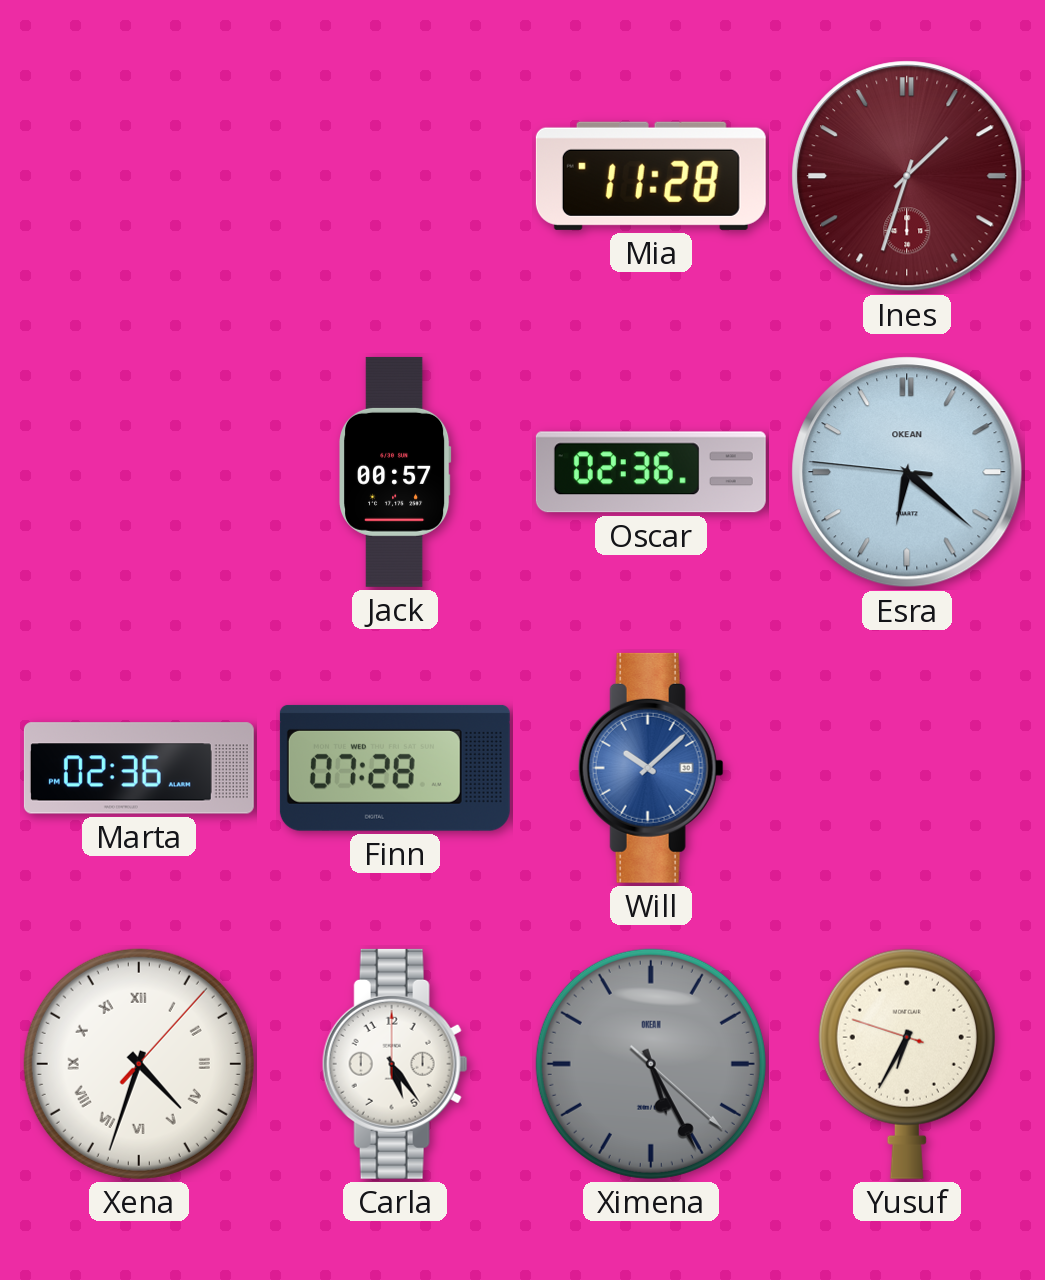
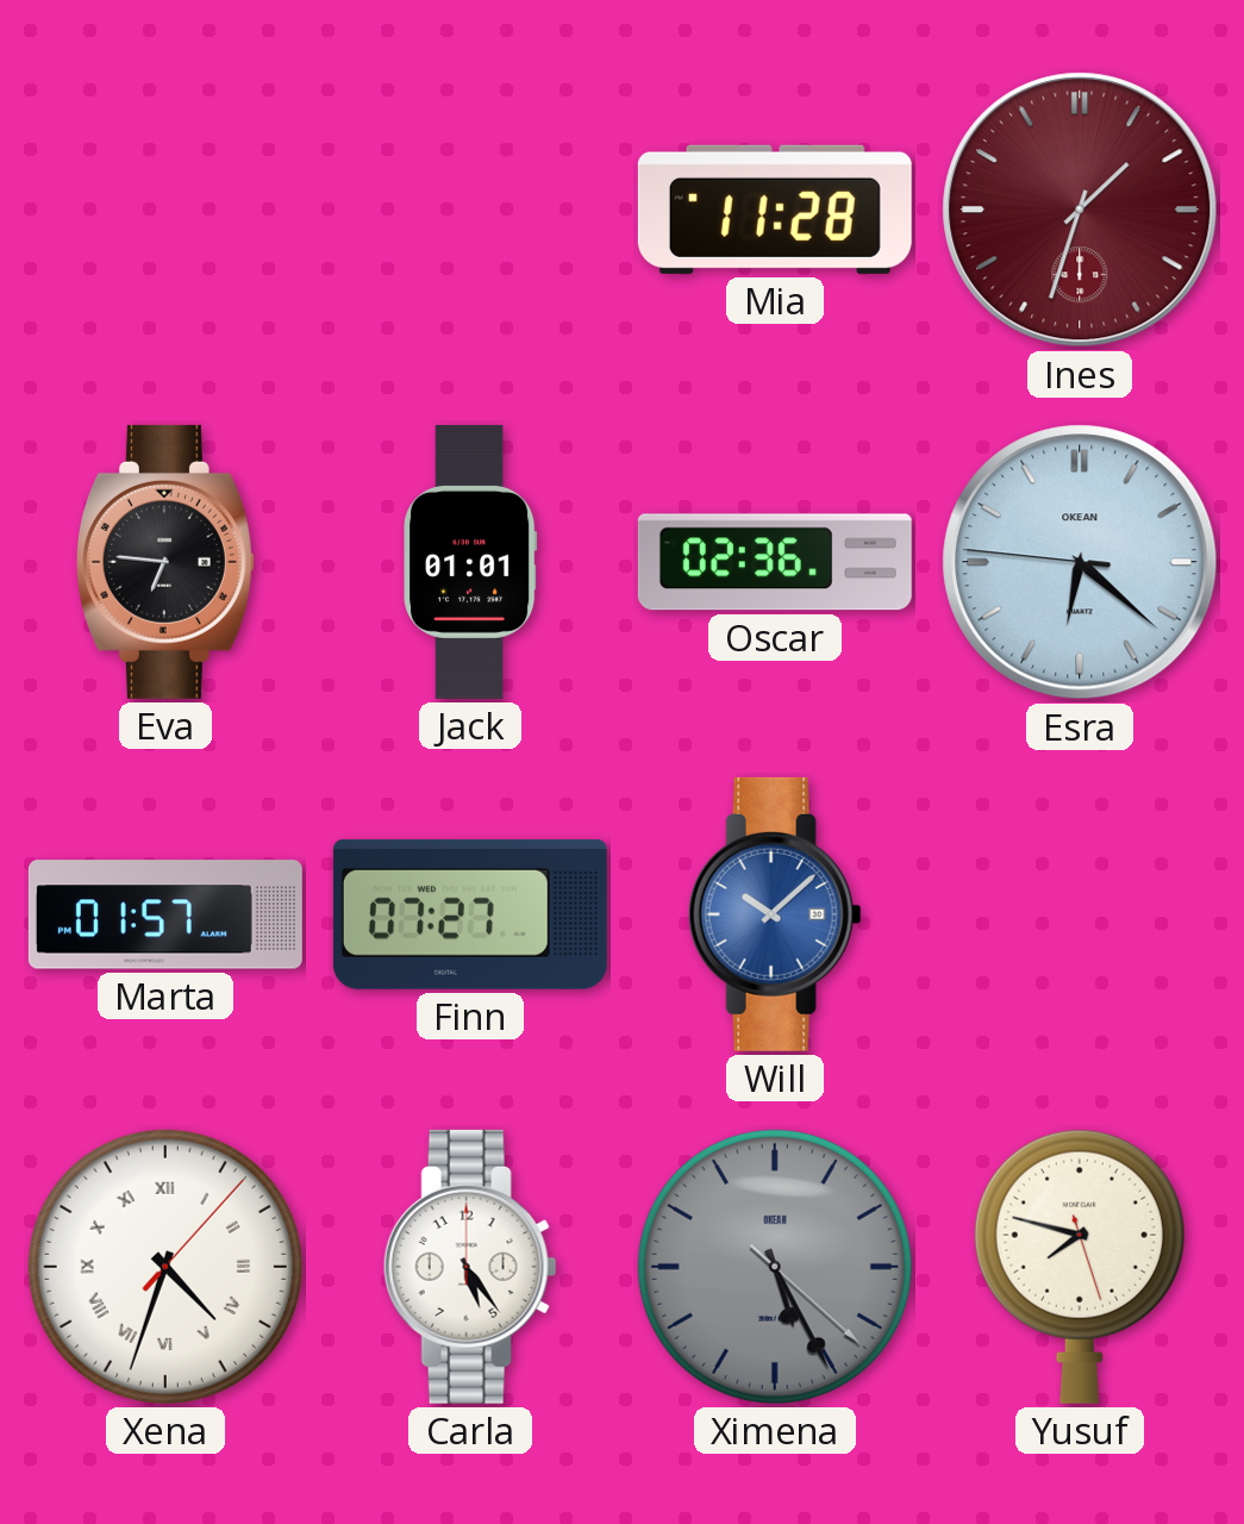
Eva: none -> 6:46
Jack: 00:57 -> 01:01
Marta: 02:36 -> 01:57
Finn: 07:28 -> 07:27
Yusuf: 6:34 -> 7:47
